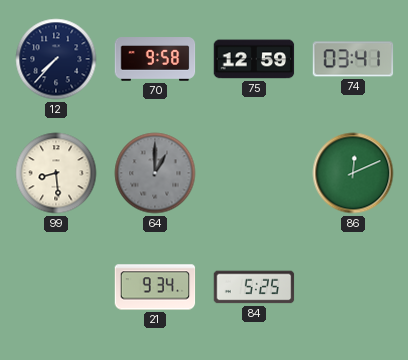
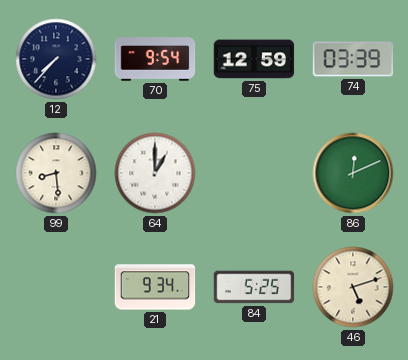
70: 9:58 -> 9:54
74: 03:41 -> 03:39
64 dial: grey -> white
46: none -> 5:12
